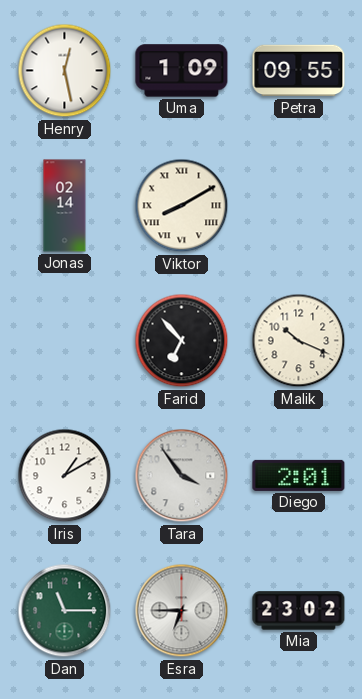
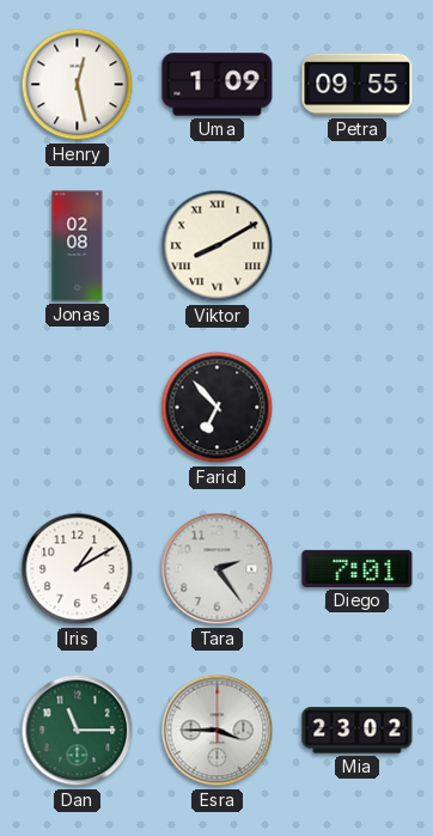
Jonas: 02:14 -> 02:08
Malik: 10:19 -> none
Tara: 3:54 -> 2:24
Diego: 2:01 -> 7:01
Esra: 6:45 -> 3:45
